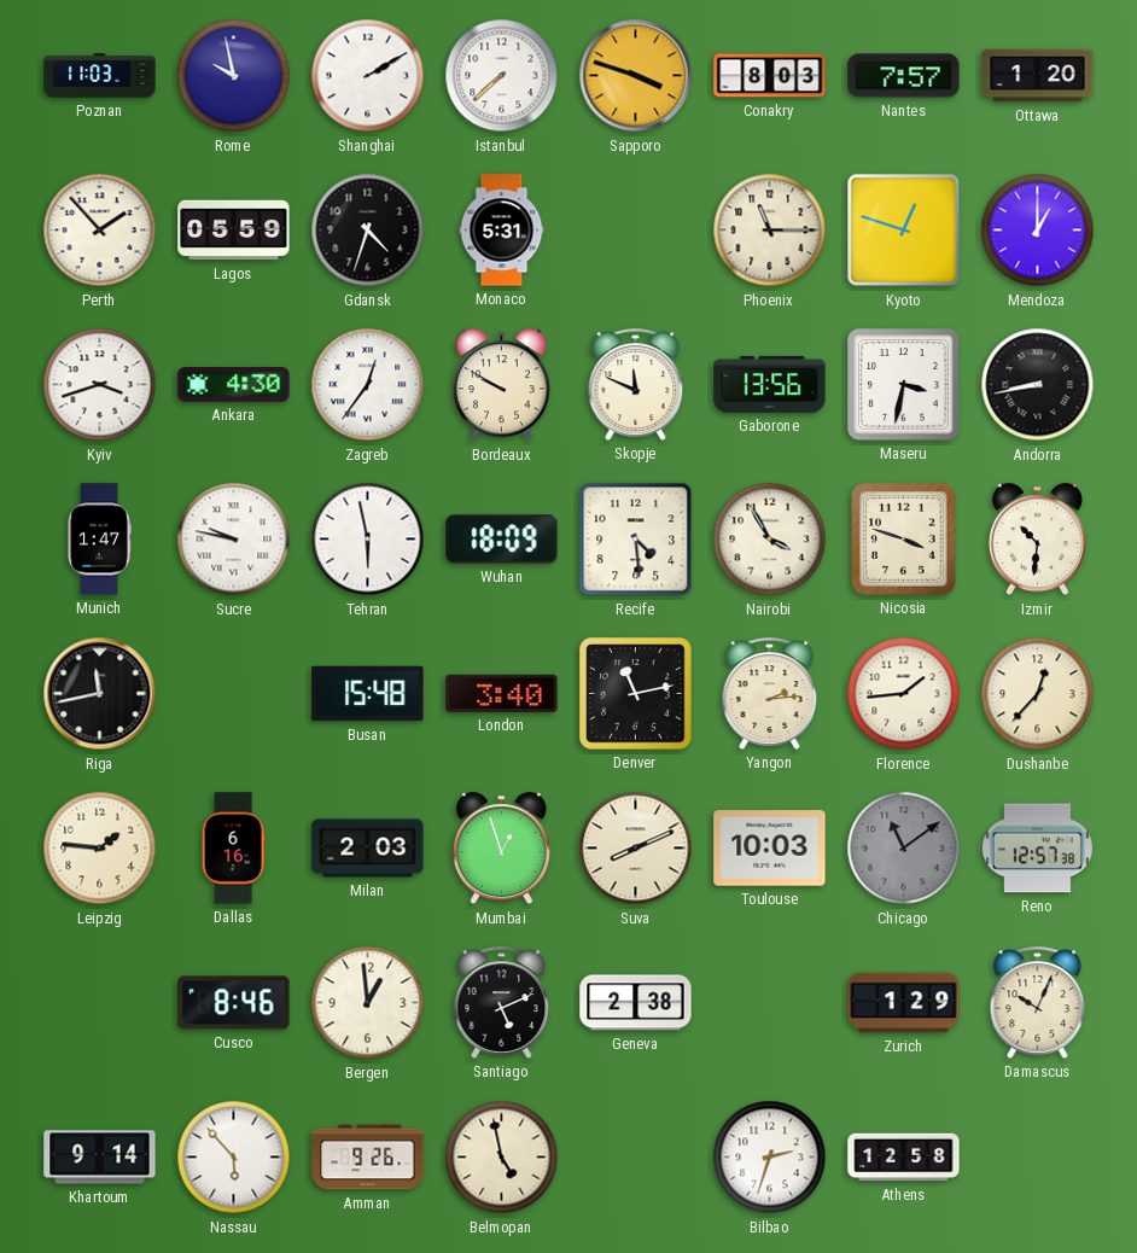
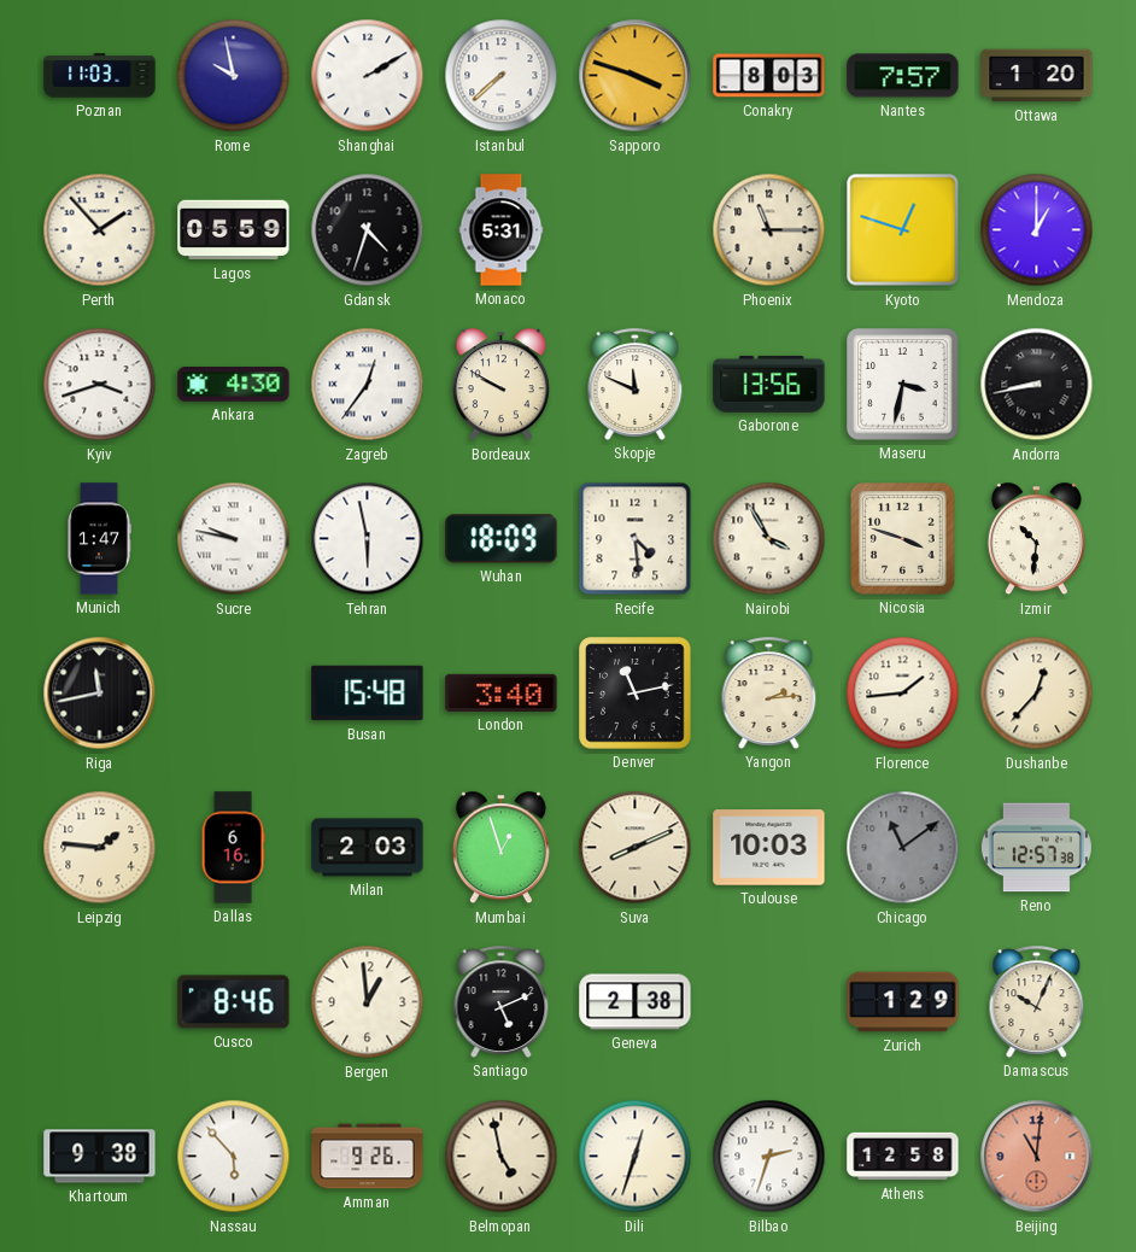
Khartoum: 9:14 -> 9:38
Dili: none -> 12:33
Beijing: none -> 11:01
